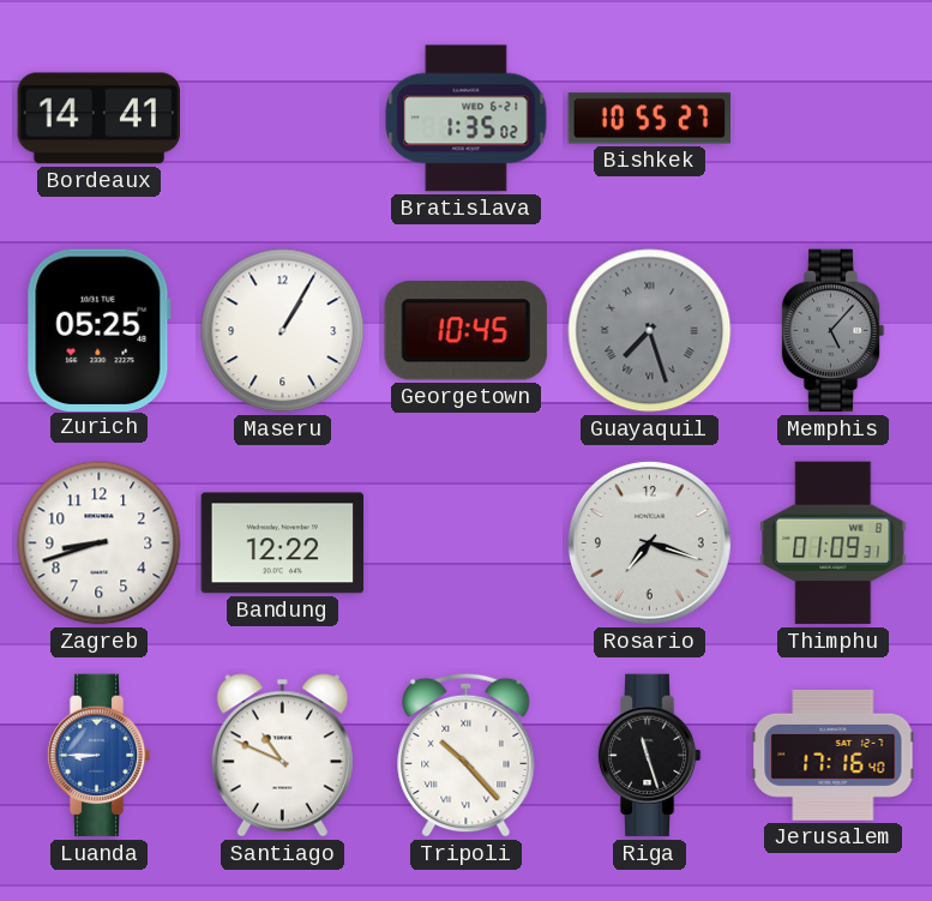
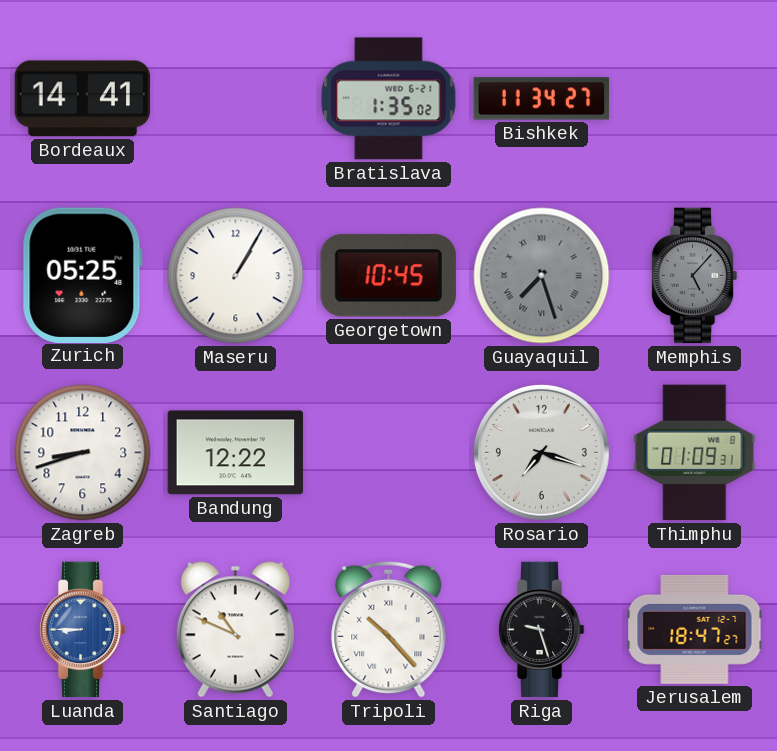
Bishkek: 10:55 -> 11:34
Riga: 11:27 -> 9:27
Jerusalem: 17:16 -> 18:47
